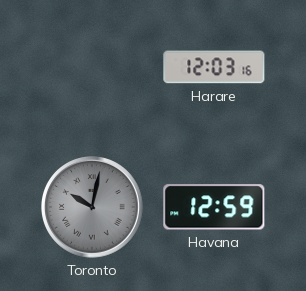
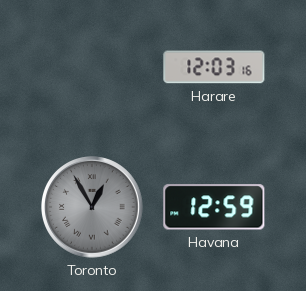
Toronto: 10:02 -> 12:55
